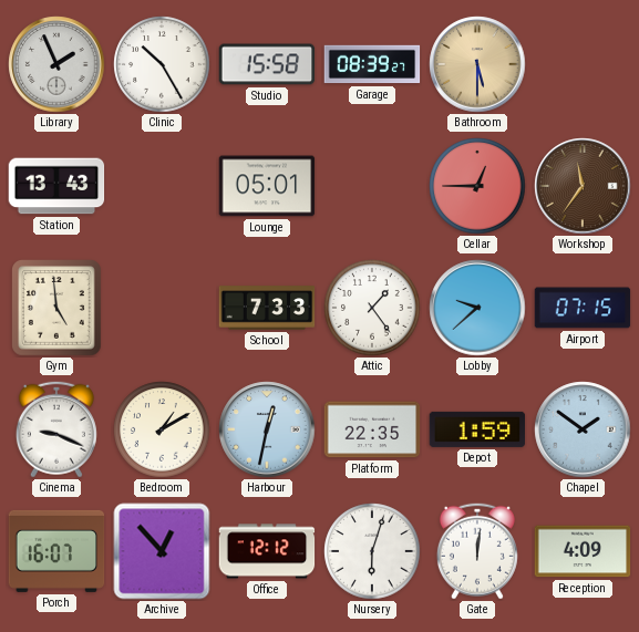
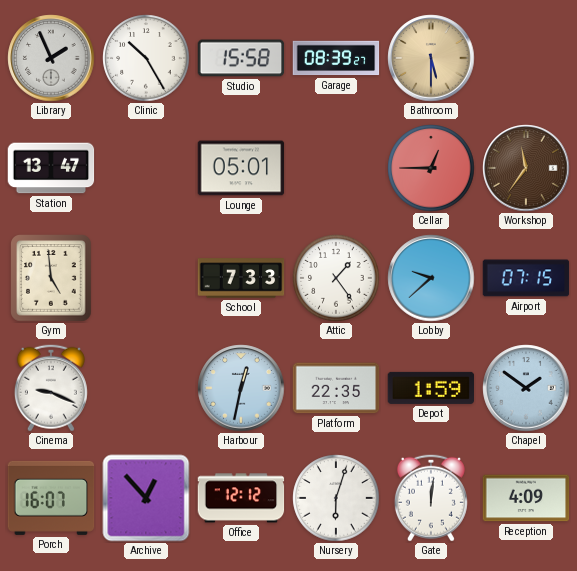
Station: 13:43 -> 13:47
Bedroom: 1:10 -> none
